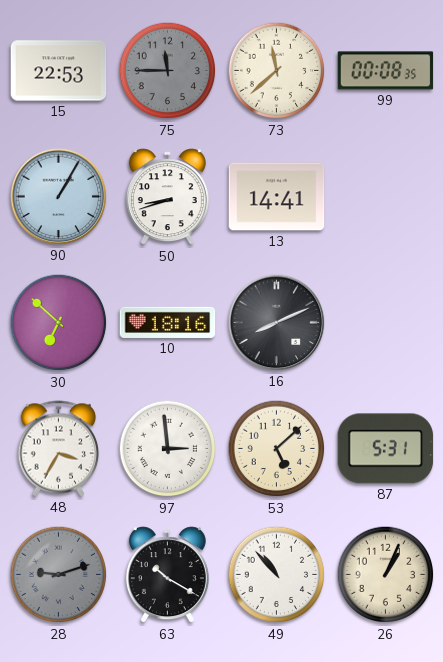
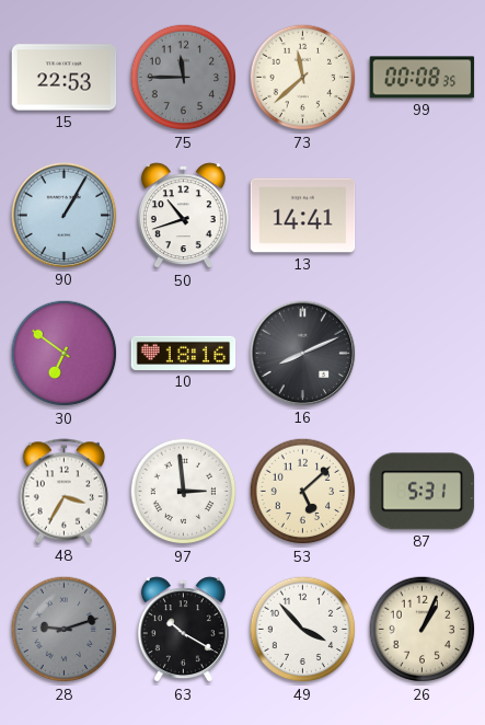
50: 8:42 -> 10:42
30: 6:52 -> 6:51
49: 10:53 -> 3:53
